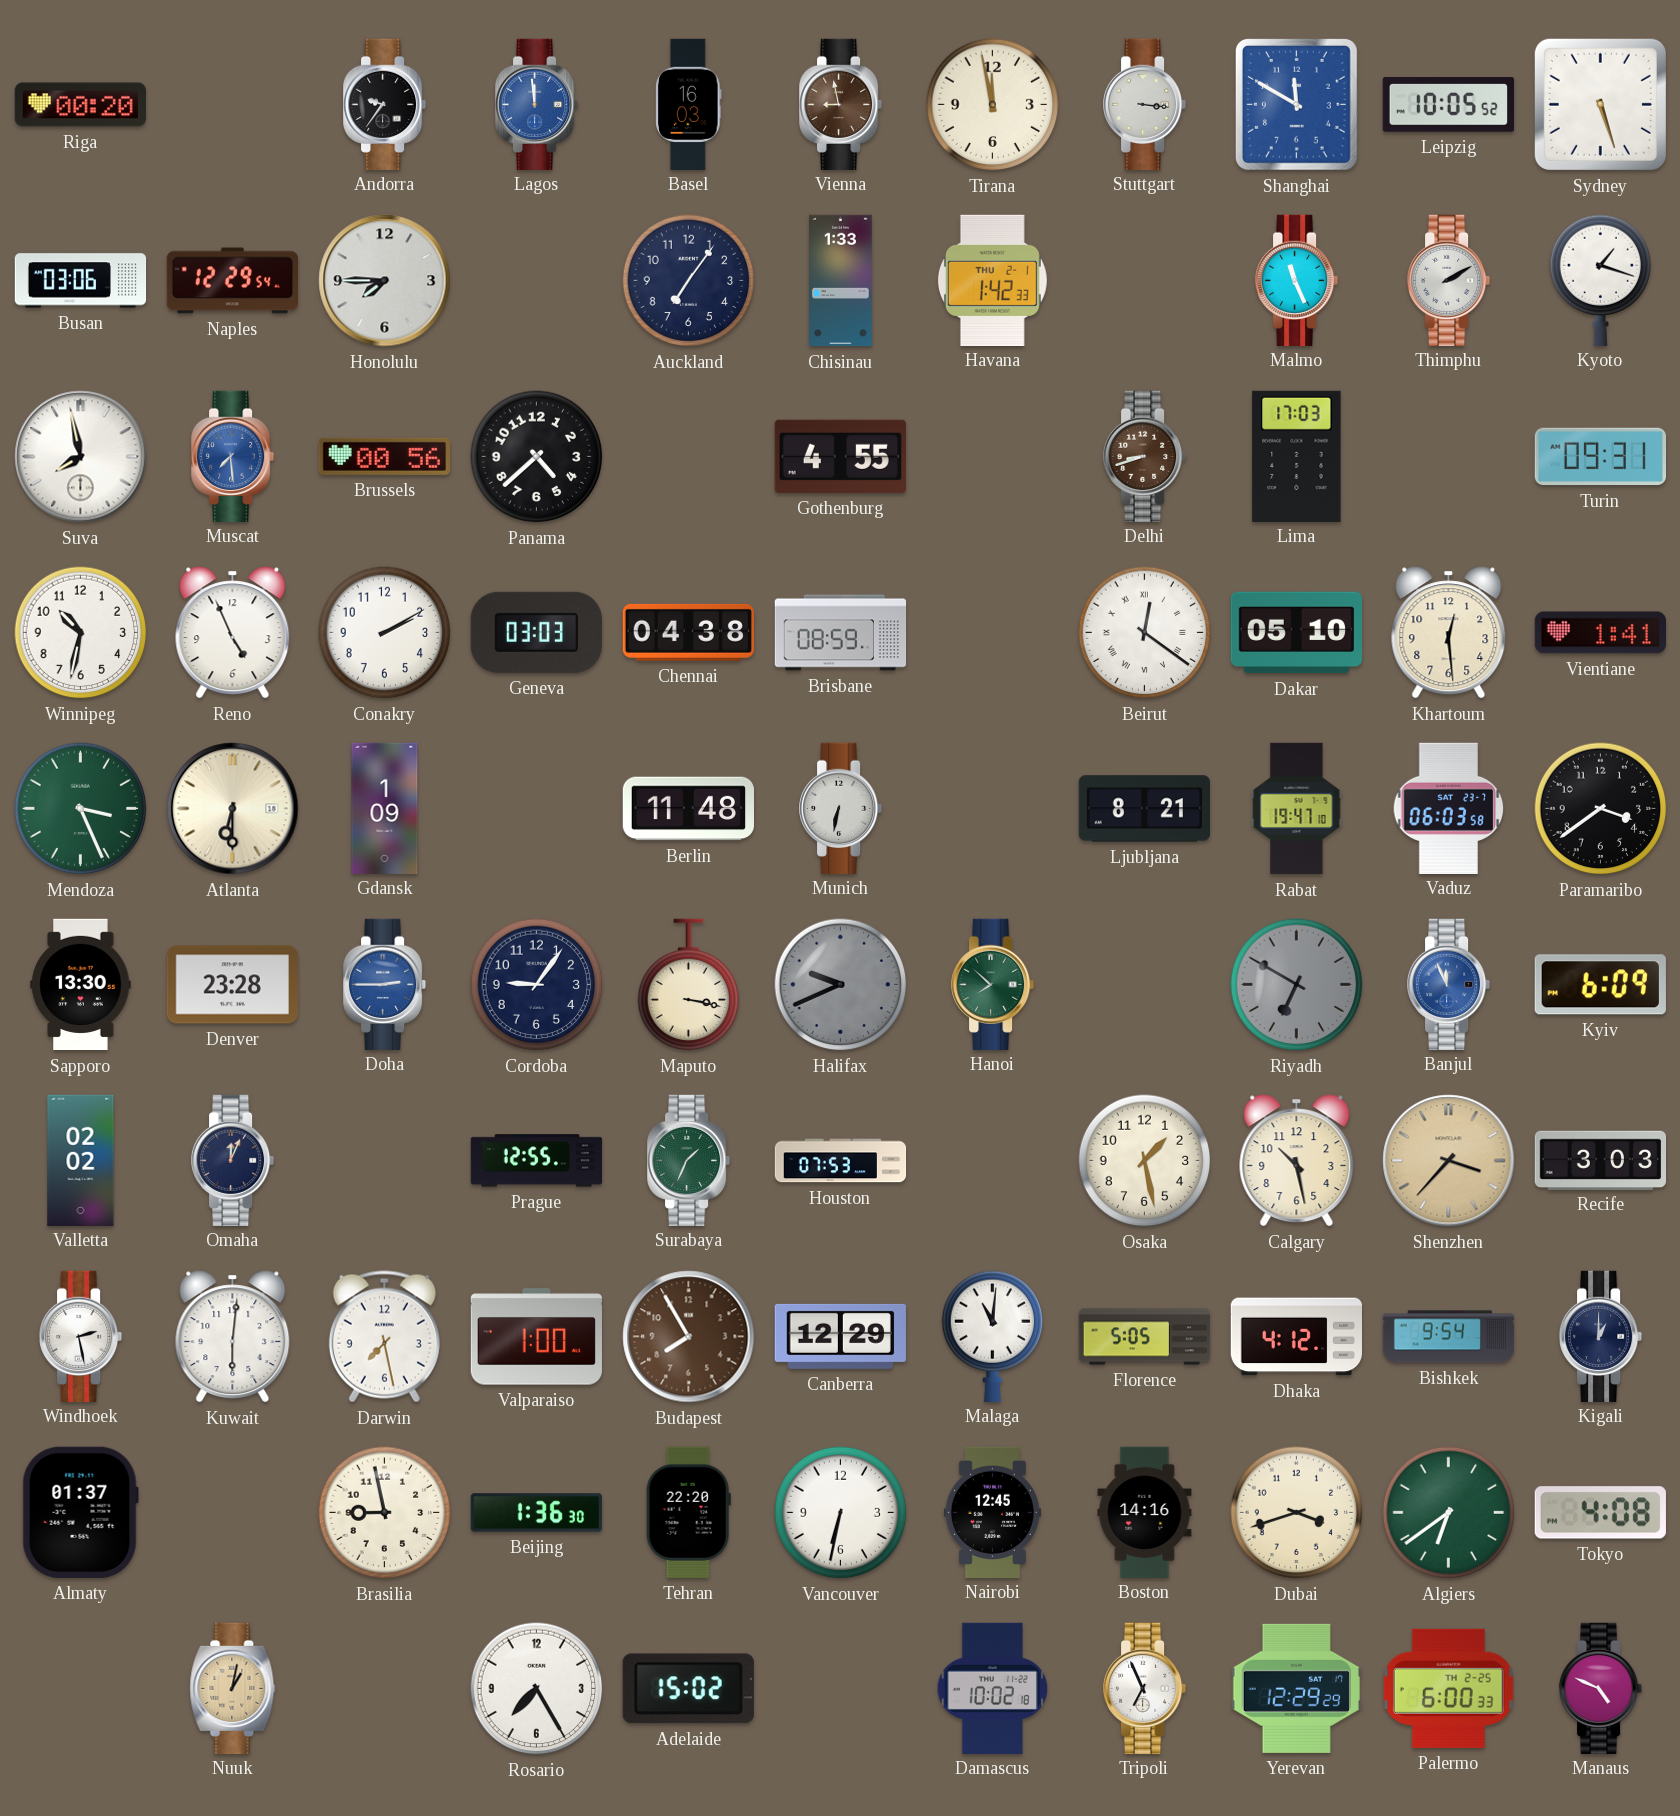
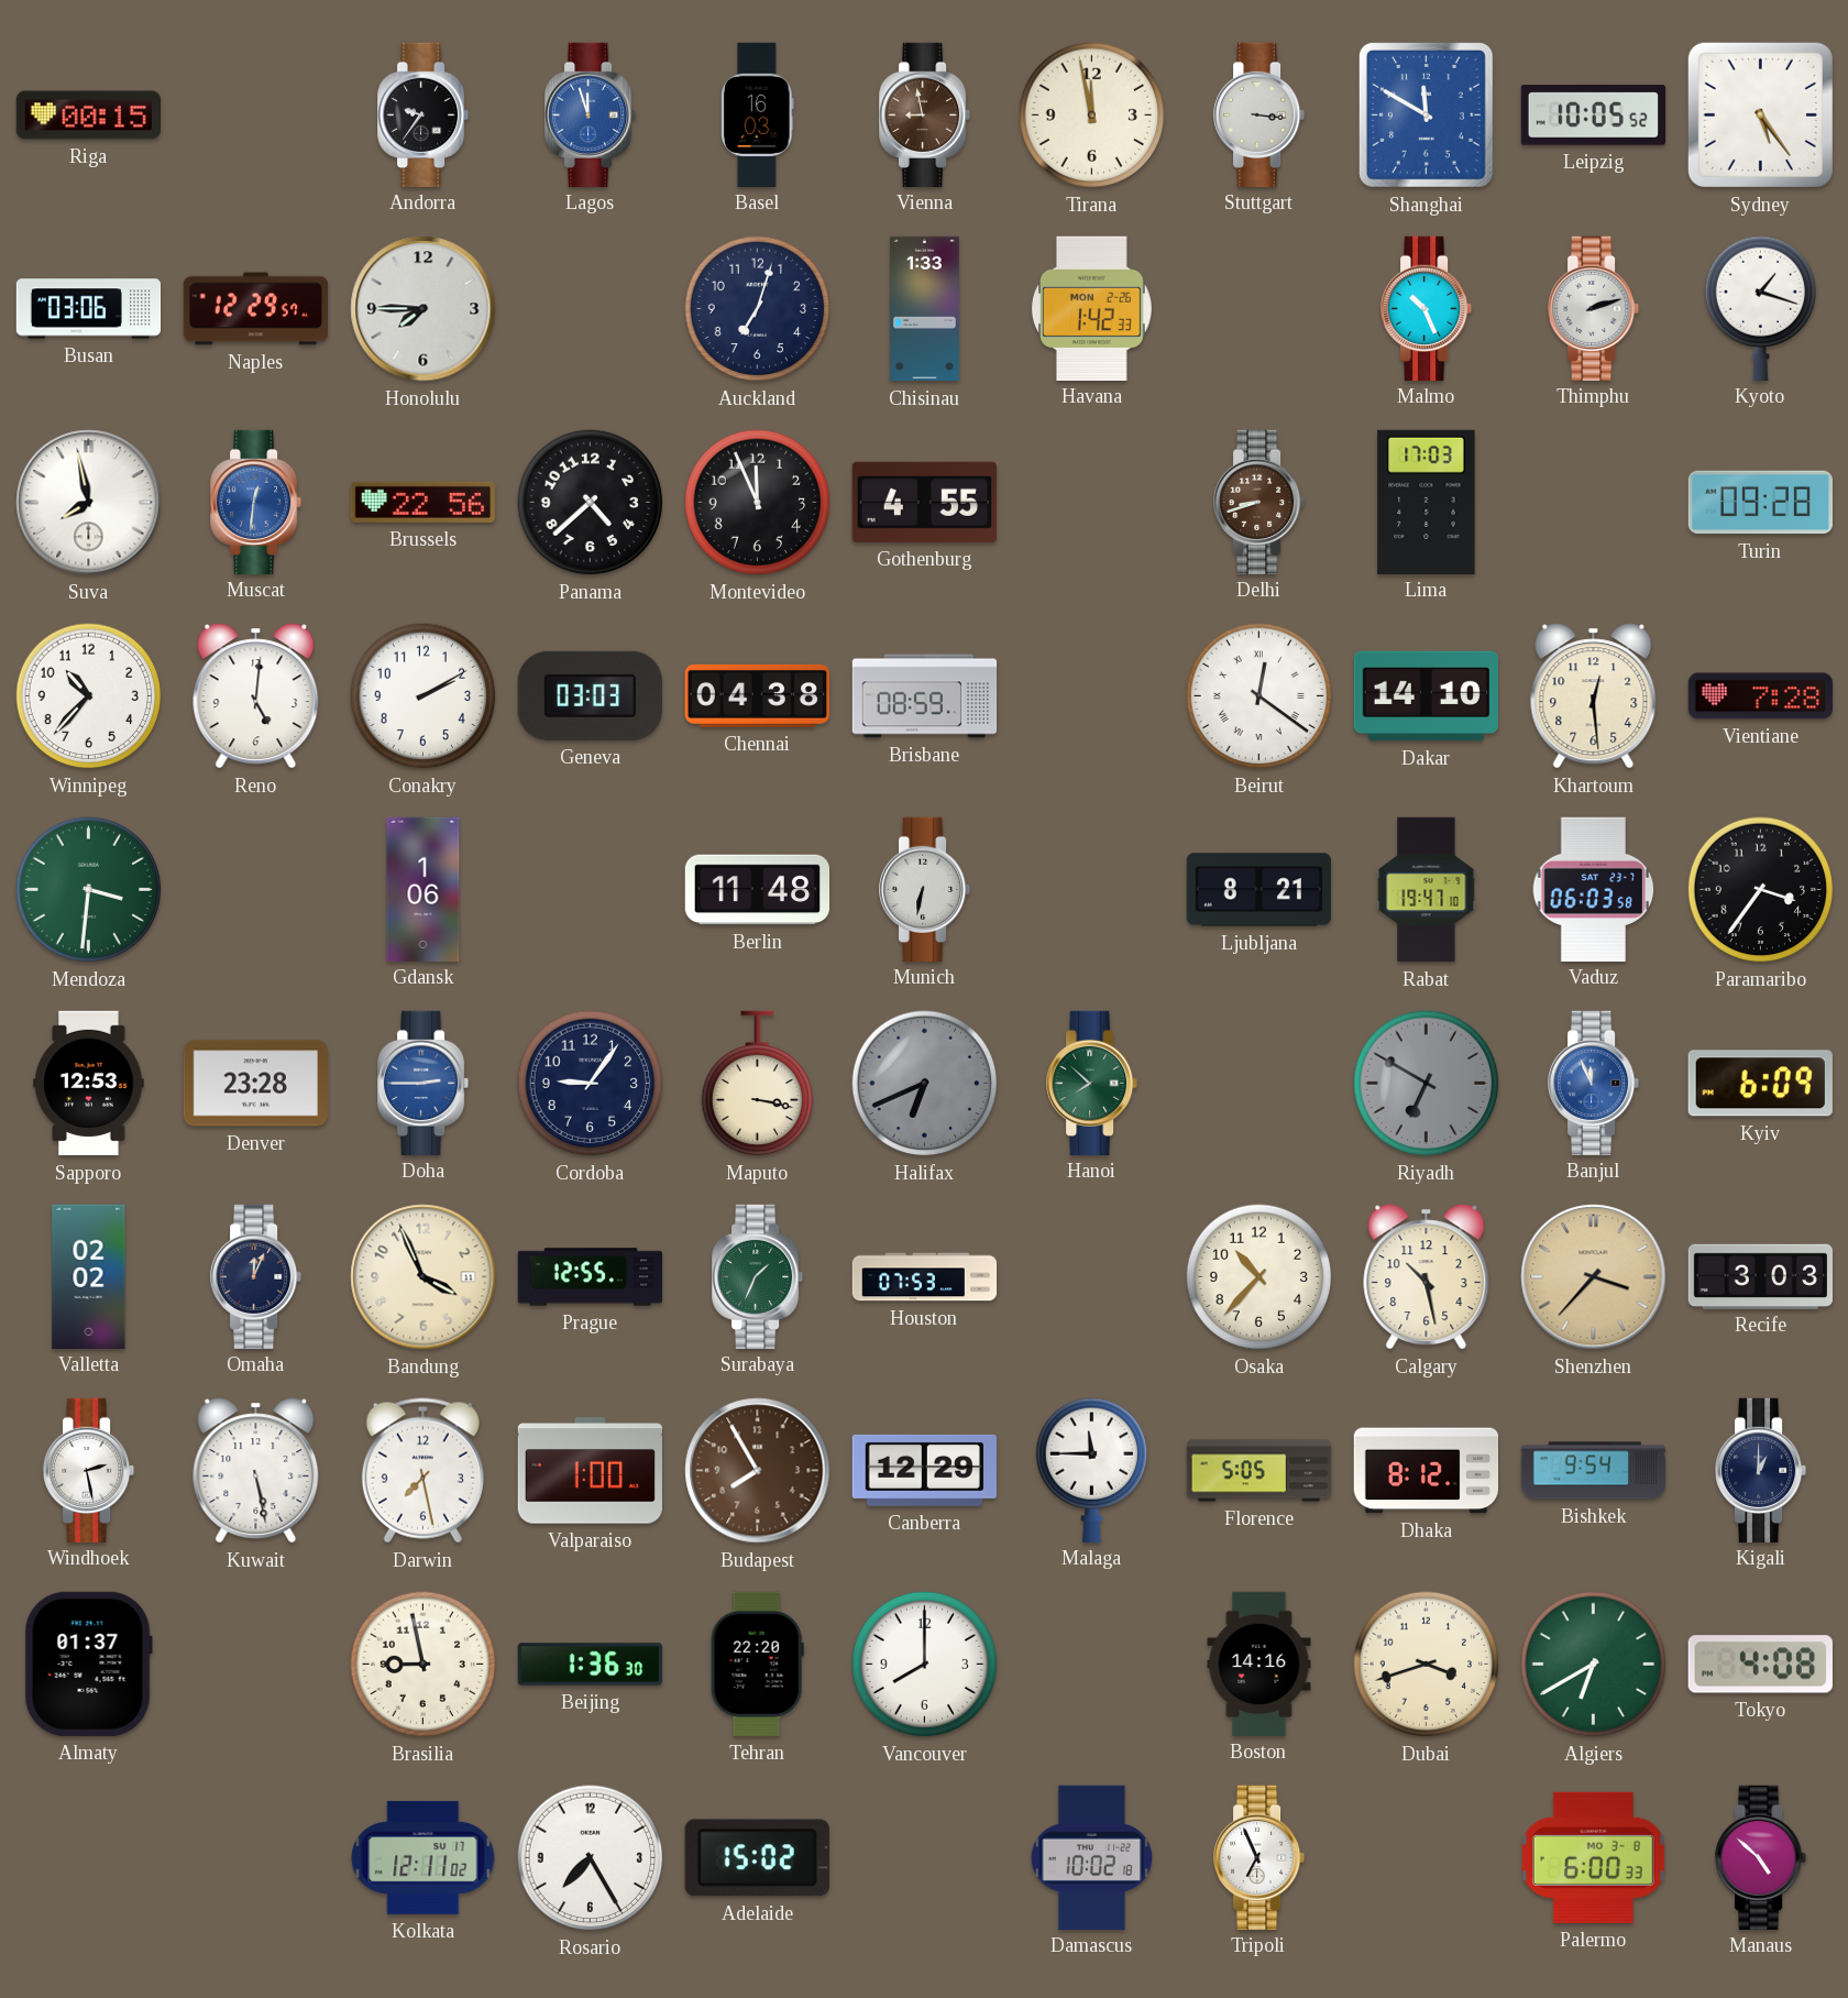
Riga: 00:20 -> 00:15
Lagos: 11:59 -> 11:57
Sydney: 5:27 -> 5:24
Naples: 12:29:54 -> 12:29:57
Auckland: 7:06 -> 7:03
Havana date: THU 2-1 -> MON 2-26
Malmo: 11:26 -> 10:26
Thimphu: 2:10 -> 2:12
Muscat: 7:29 -> 12:31
Brussels: 00:56 -> 22:56
Montevideo: none -> 11:56
Turin: 09:31 -> 09:28
Winnipeg: 10:32 -> 10:37
Reno: 4:56 -> 5:01
Dakar: 05:10 -> 14:10
Vientiane: 1:41 -> 7:28
Mendoza: 3:26 -> 3:31
Atlanta: 6:30 -> none
Gdansk: 1:09 -> 1:06
Paramaribo: 3:39 -> 3:36
Sapporo: 13:30 -> 12:53
Halifax: 9:41 -> 6:41
Bandung: none -> 3:56
Osaka: 1:28 -> 10:37
Kuwait: 6:01 -> 5:28
Malaga: 11:01 -> 11:45
Dhaka: 4:12 -> 8:12
Vancouver: 6:32 -> 8:00
Nairobi: 12:45 -> none
Algiers: 6:39 -> 6:40
Nuuk: 1:02 -> none
Kolkata: none -> 12:11
Yerevan: 12:29 -> none
Palermo date: TH 2-25 -> MO 3-8
Manaus: 4:49 -> 4:52
